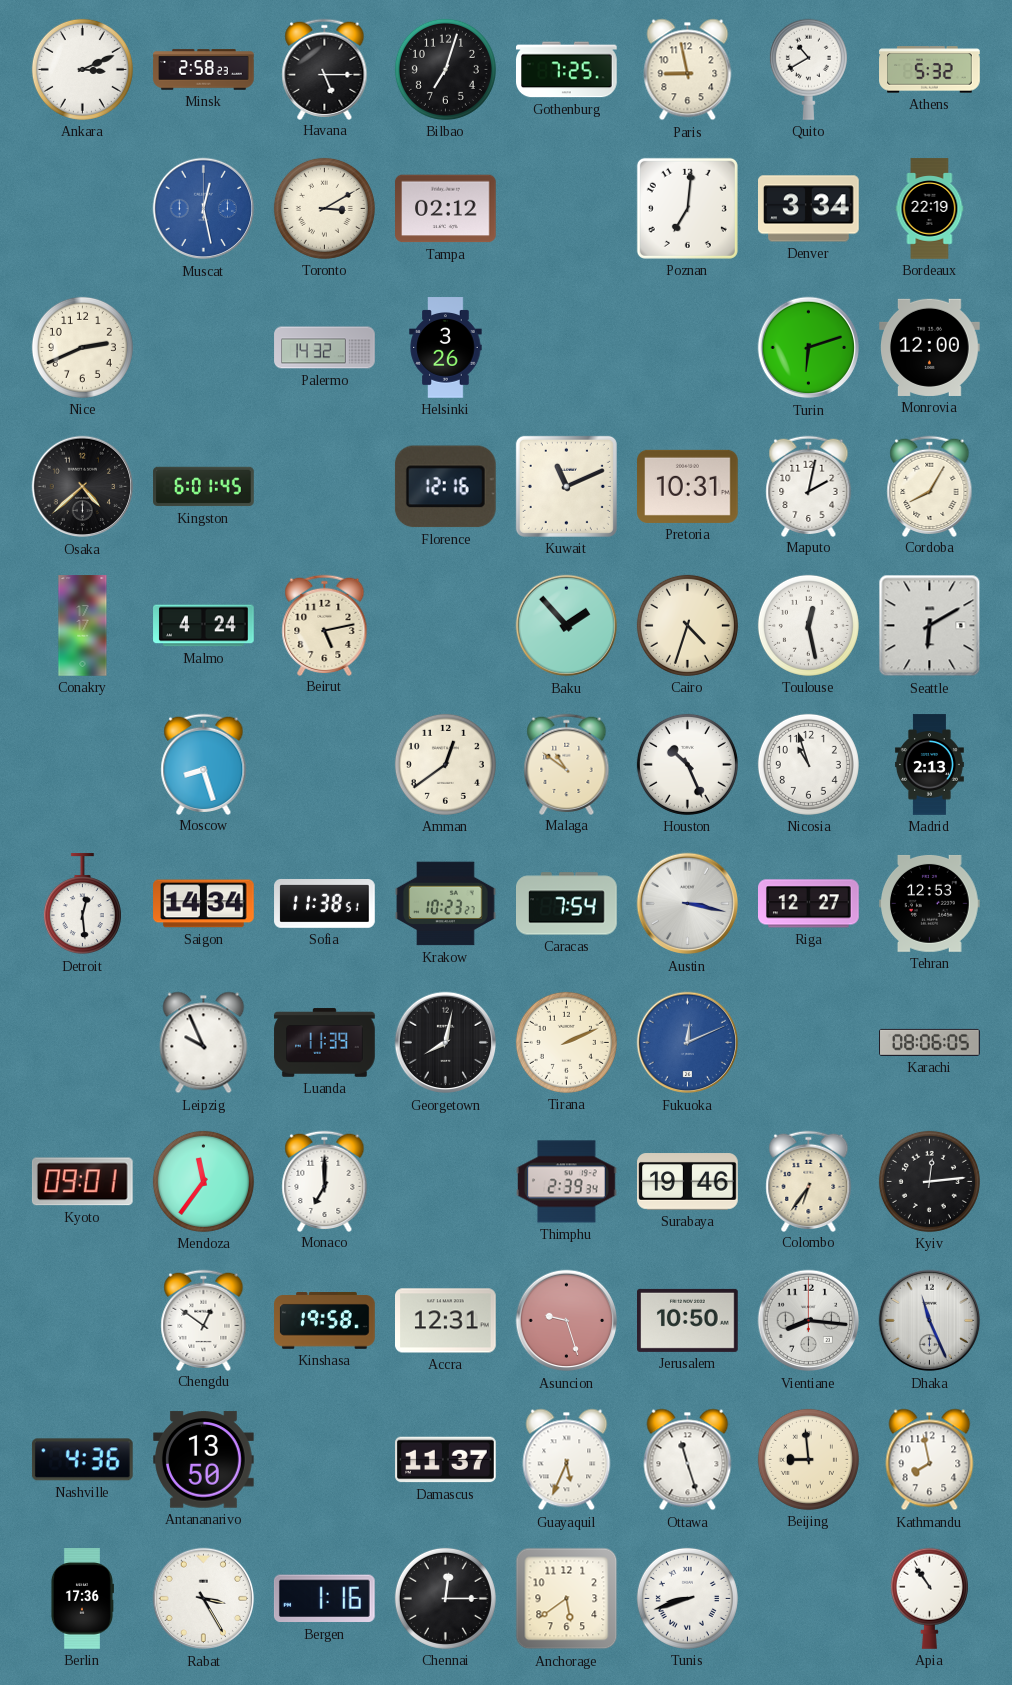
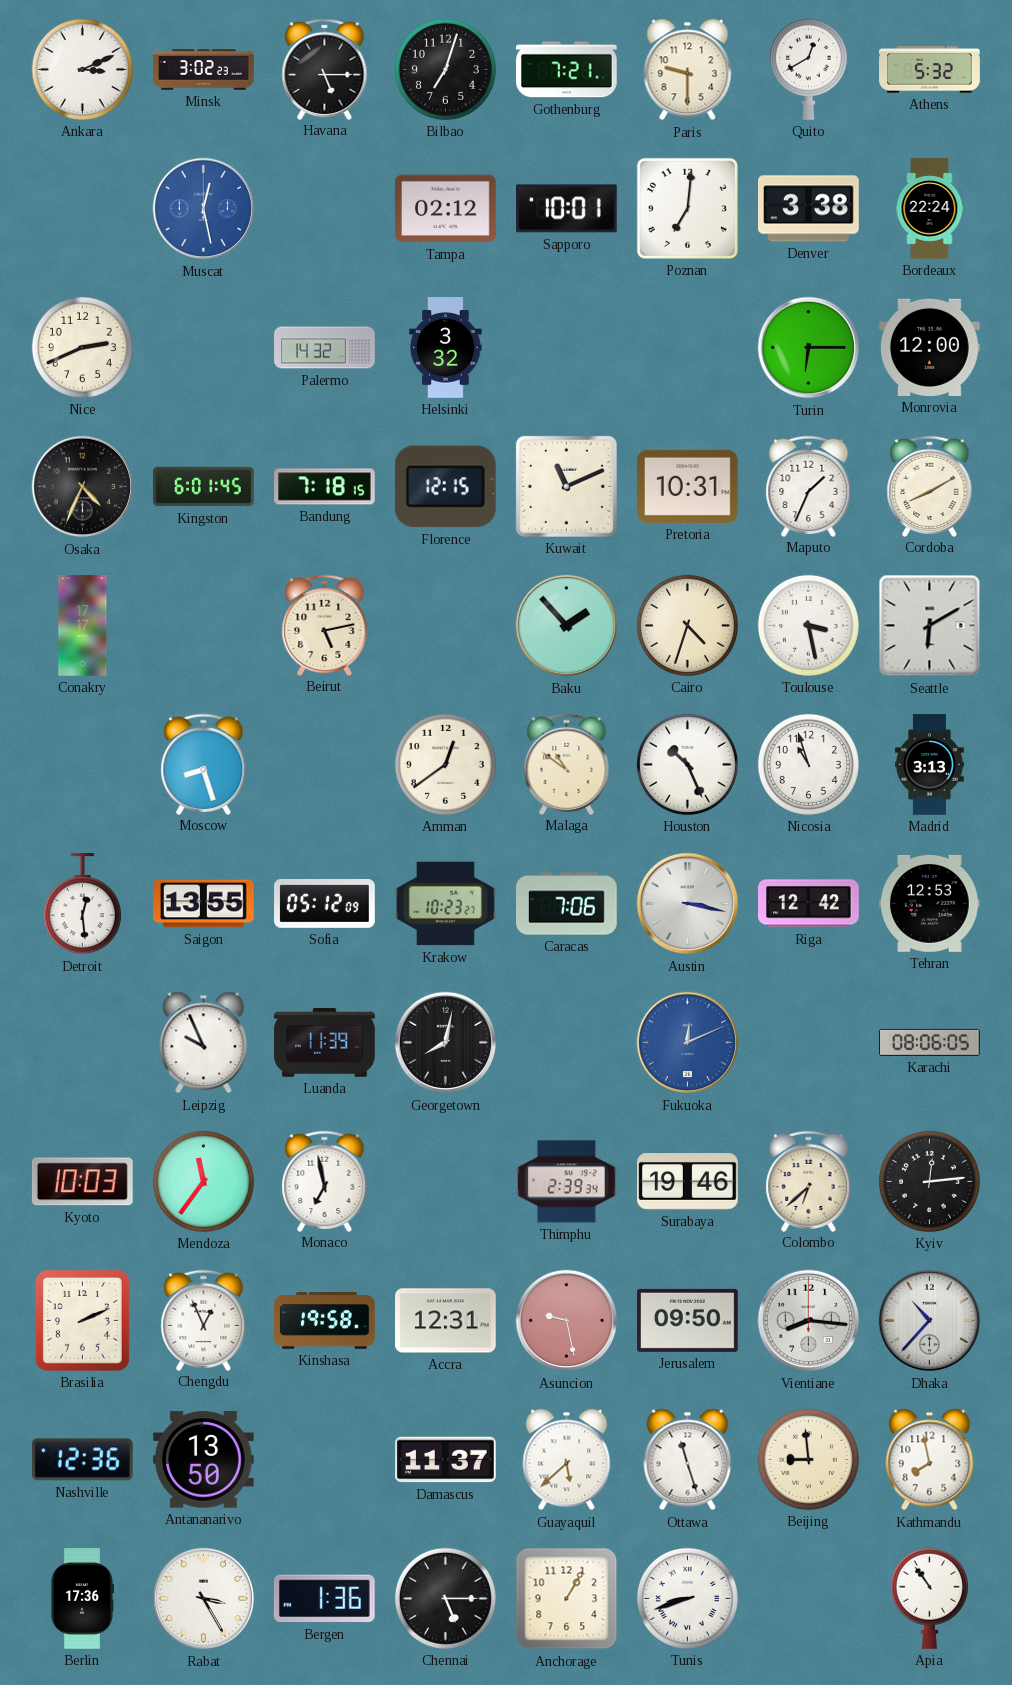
Minsk: 2:58 -> 3:02
Gothenburg: 7:25 -> 7:21
Paris: 8:58 -> 9:30
Quito: 10:40 -> 12:40
Toronto: 3:10 -> none
Sapporo: none -> 10:01
Denver: 3:34 -> 3:38
Bordeaux: 22:19 -> 22:24
Helsinki: 3:26 -> 3:32
Turin: 6:12 -> 6:15
Osaka: 4:38 -> 4:34
Bandung: none -> 7:18
Florence: 12:16 -> 12:15
Maputo: 2:02 -> 1:34
Cordoba: 8:05 -> 8:10
Malmo: 4:24 -> none
Toulouse: 12:28 -> 3:28
Madrid: 2:13 -> 3:13
Saigon: 14:34 -> 13:55
Sofia: 11:38 -> 05:12
Caracas: 7:54 -> 7:06
Riga: 12:27 -> 12:42
Tirana: 2:11 -> none
Kyoto: 09:01 -> 10:03
Monaco: 7:00 -> 6:58
Colombo: 6:36 -> 6:38
Brasilia: none -> 2:11
Chengdu: 12:51 -> 12:56
Asuncion: 9:27 -> 9:28
Jerusalem: 10:50 -> 09:50
Dhaka: 11:26 -> 10:37
Nashville: 4:36 -> 12:36
Guayaquil: 5:34 -> 5:38
Bergen: 1:16 -> 1:36
Chennai: 12:15 -> 5:15
Anchorage: 5:39 -> 1:05
